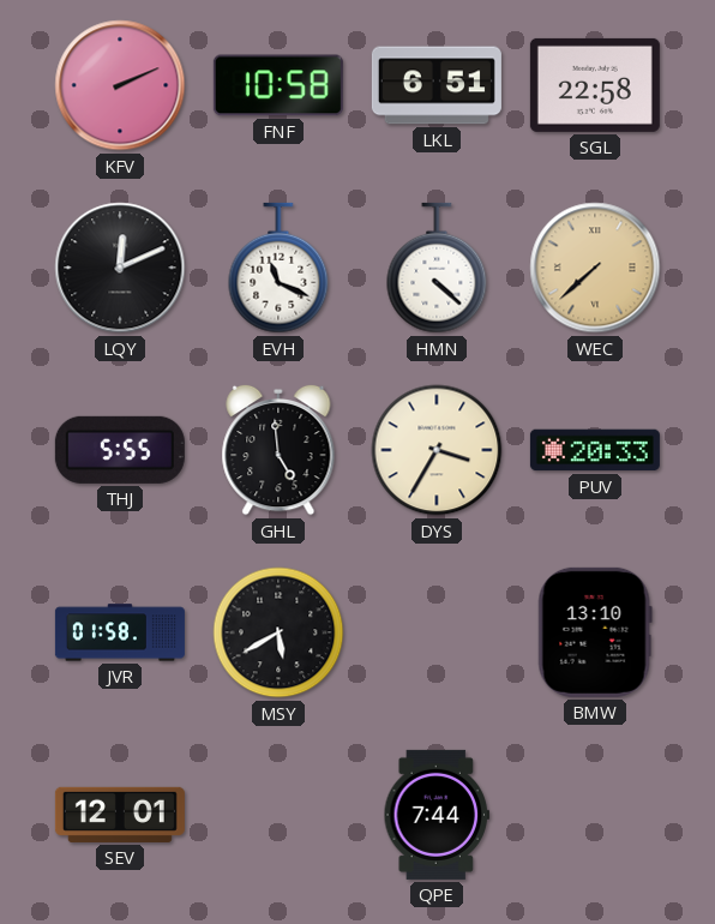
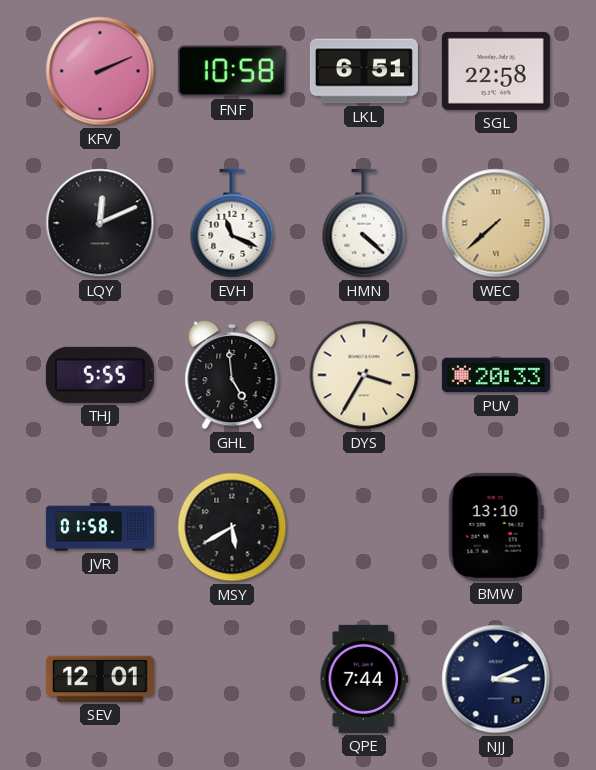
NJJ: none -> 3:11
